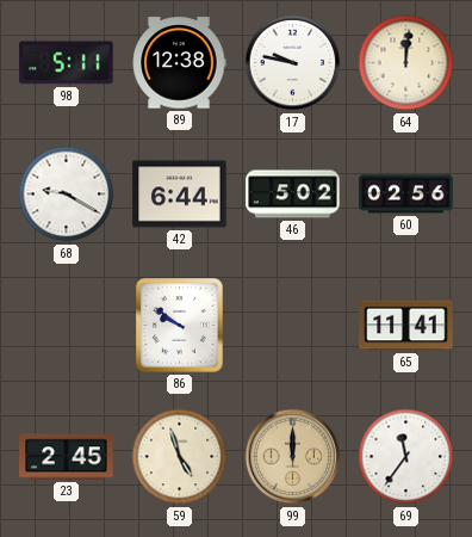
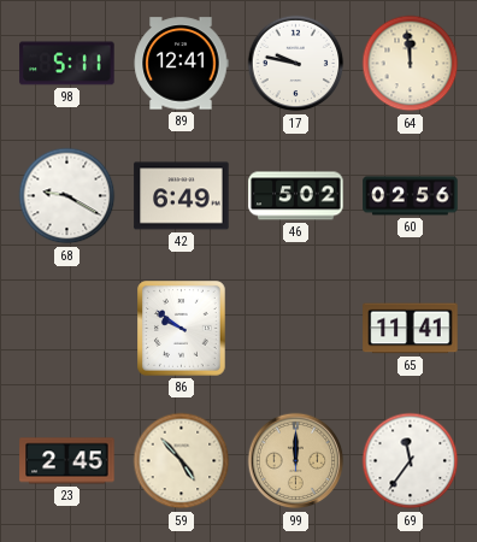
89: 12:38 -> 12:41
64: 12:01 -> 11:59
42: 6:44 -> 6:49
59: 4:57 -> 4:53
